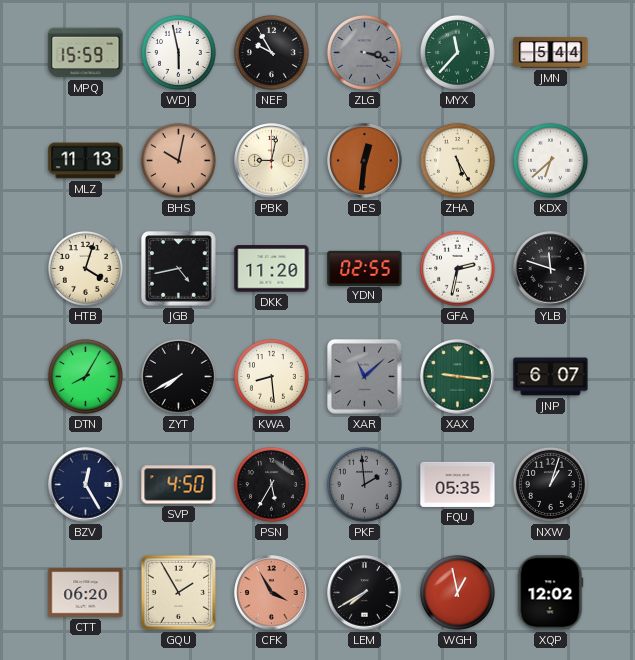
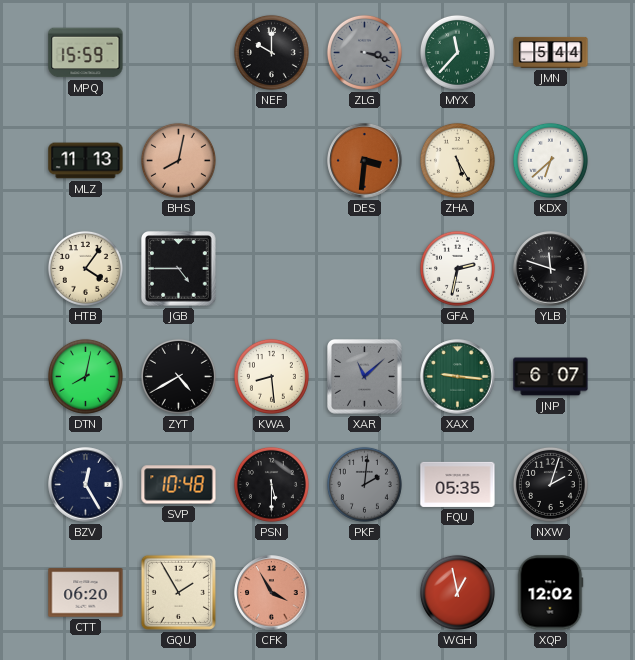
WDJ: 5:58 -> none
NEF: 9:55 -> 10:00
BHS: 10:02 -> 8:02
PBK: 9:02 -> none
DES: 12:31 -> 3:31
HTB: 4:03 -> 4:06
JGB: 4:43 -> 4:45
DKK: 11:20 -> none
YDN: 02:55 -> none
DTN: 8:05 -> 8:02
ZYT: 7:40 -> 4:40
SVP: 4:50 -> 10:48
PSN: 5:35 -> 5:30
PKF: 1:59 -> 2:01
NXW: 1:03 -> 2:03
LEM: 7:40 -> none
